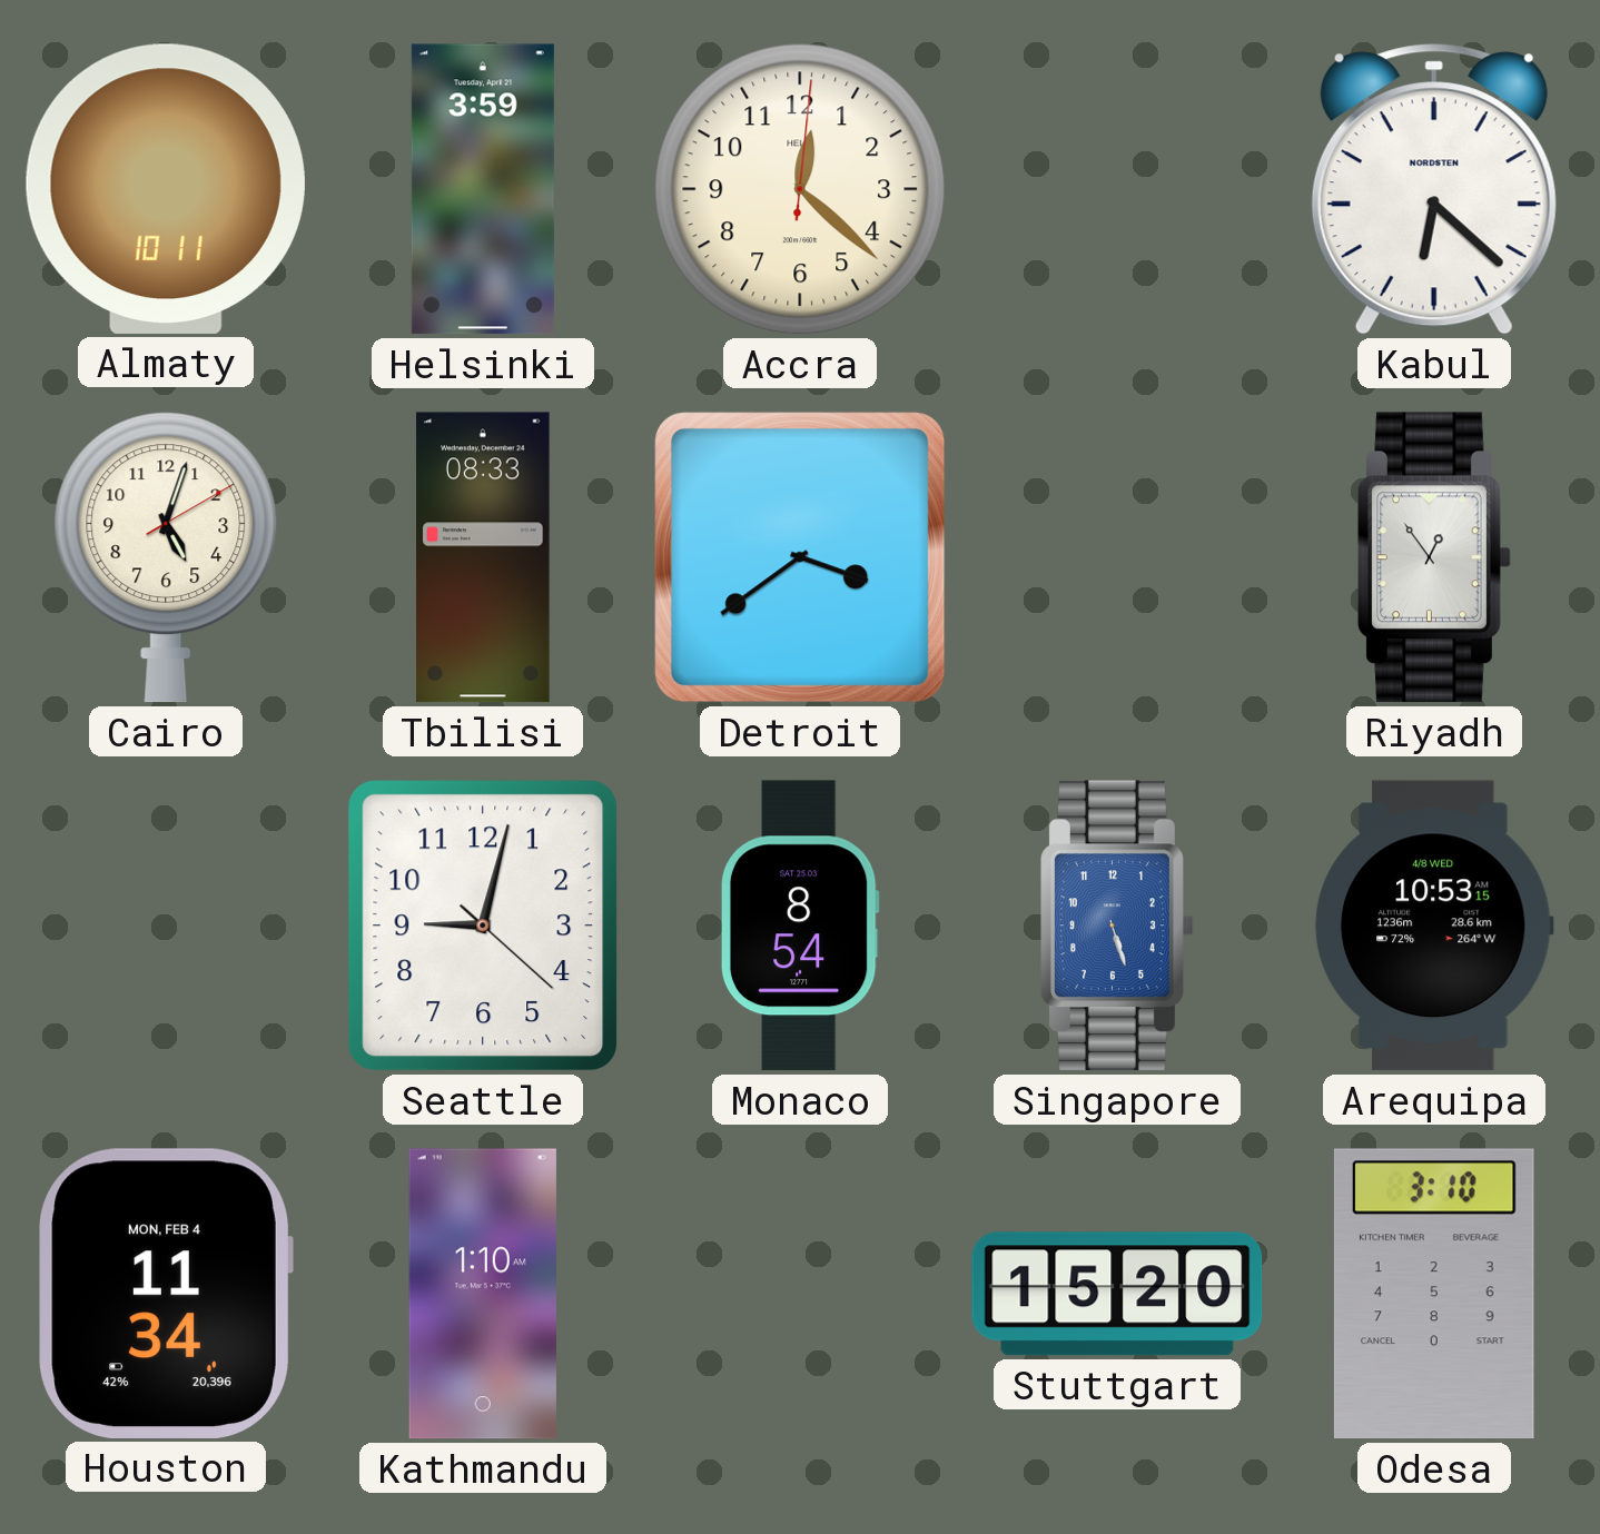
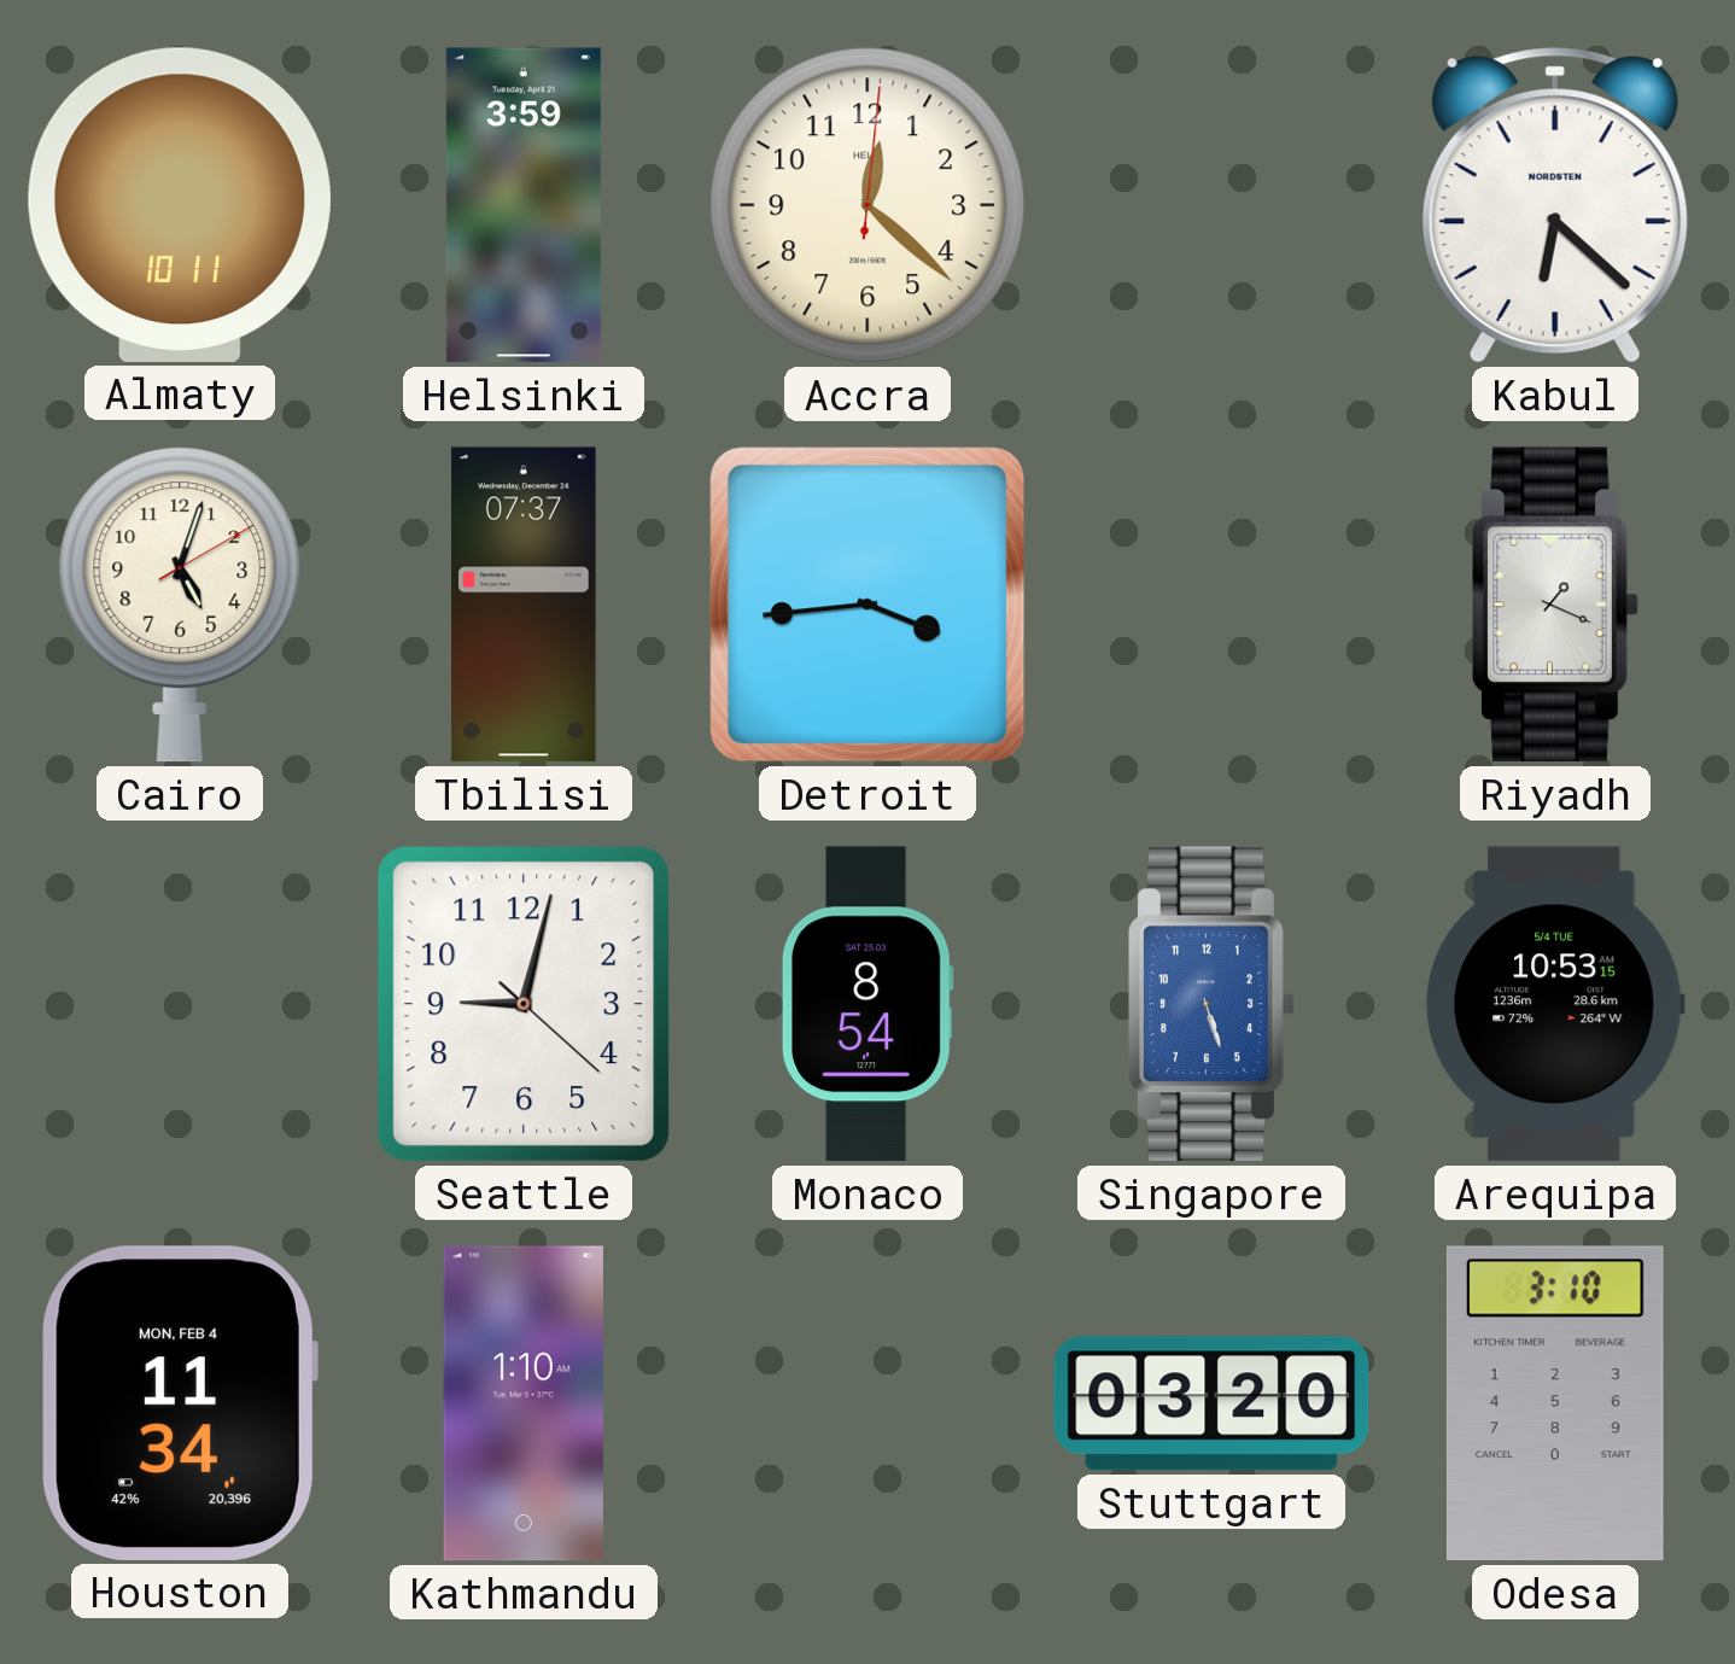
Tbilisi: 08:33 -> 07:37
Detroit: 3:39 -> 3:44
Riyadh: 12:54 -> 1:19
Arequipa date: 4/8 WED -> 5/4 TUE
Stuttgart: 15:20 -> 03:20
